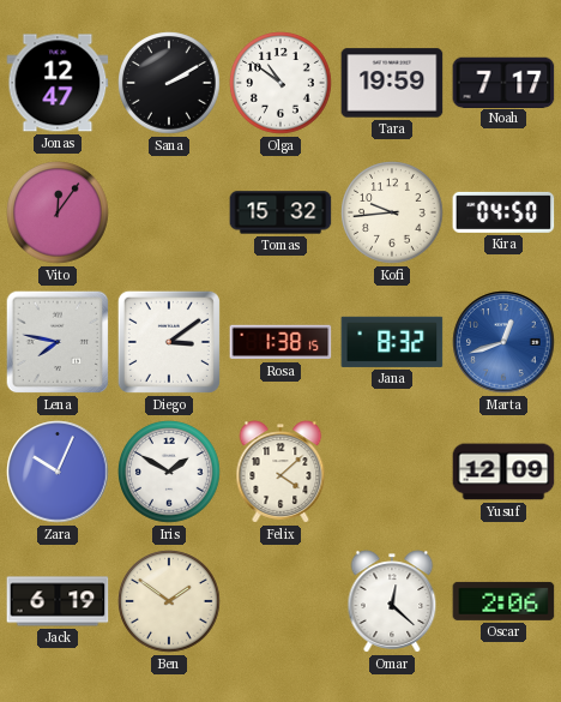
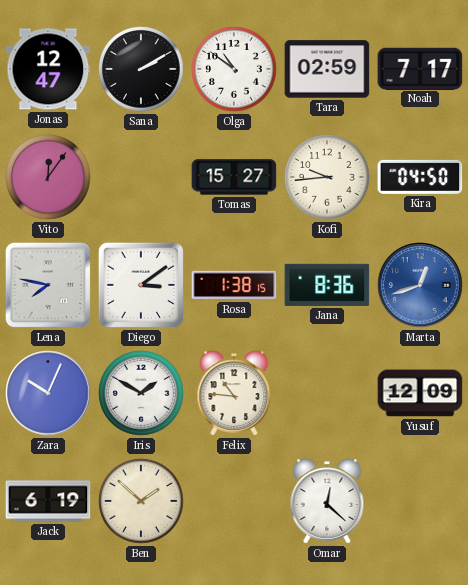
Tara: 19:59 -> 02:59
Tomas: 15:32 -> 15:27
Jana: 8:32 -> 8:36
Felix: 4:08 -> 10:46
Ben: 1:51 -> 1:52
Oscar: 2:06 -> none
